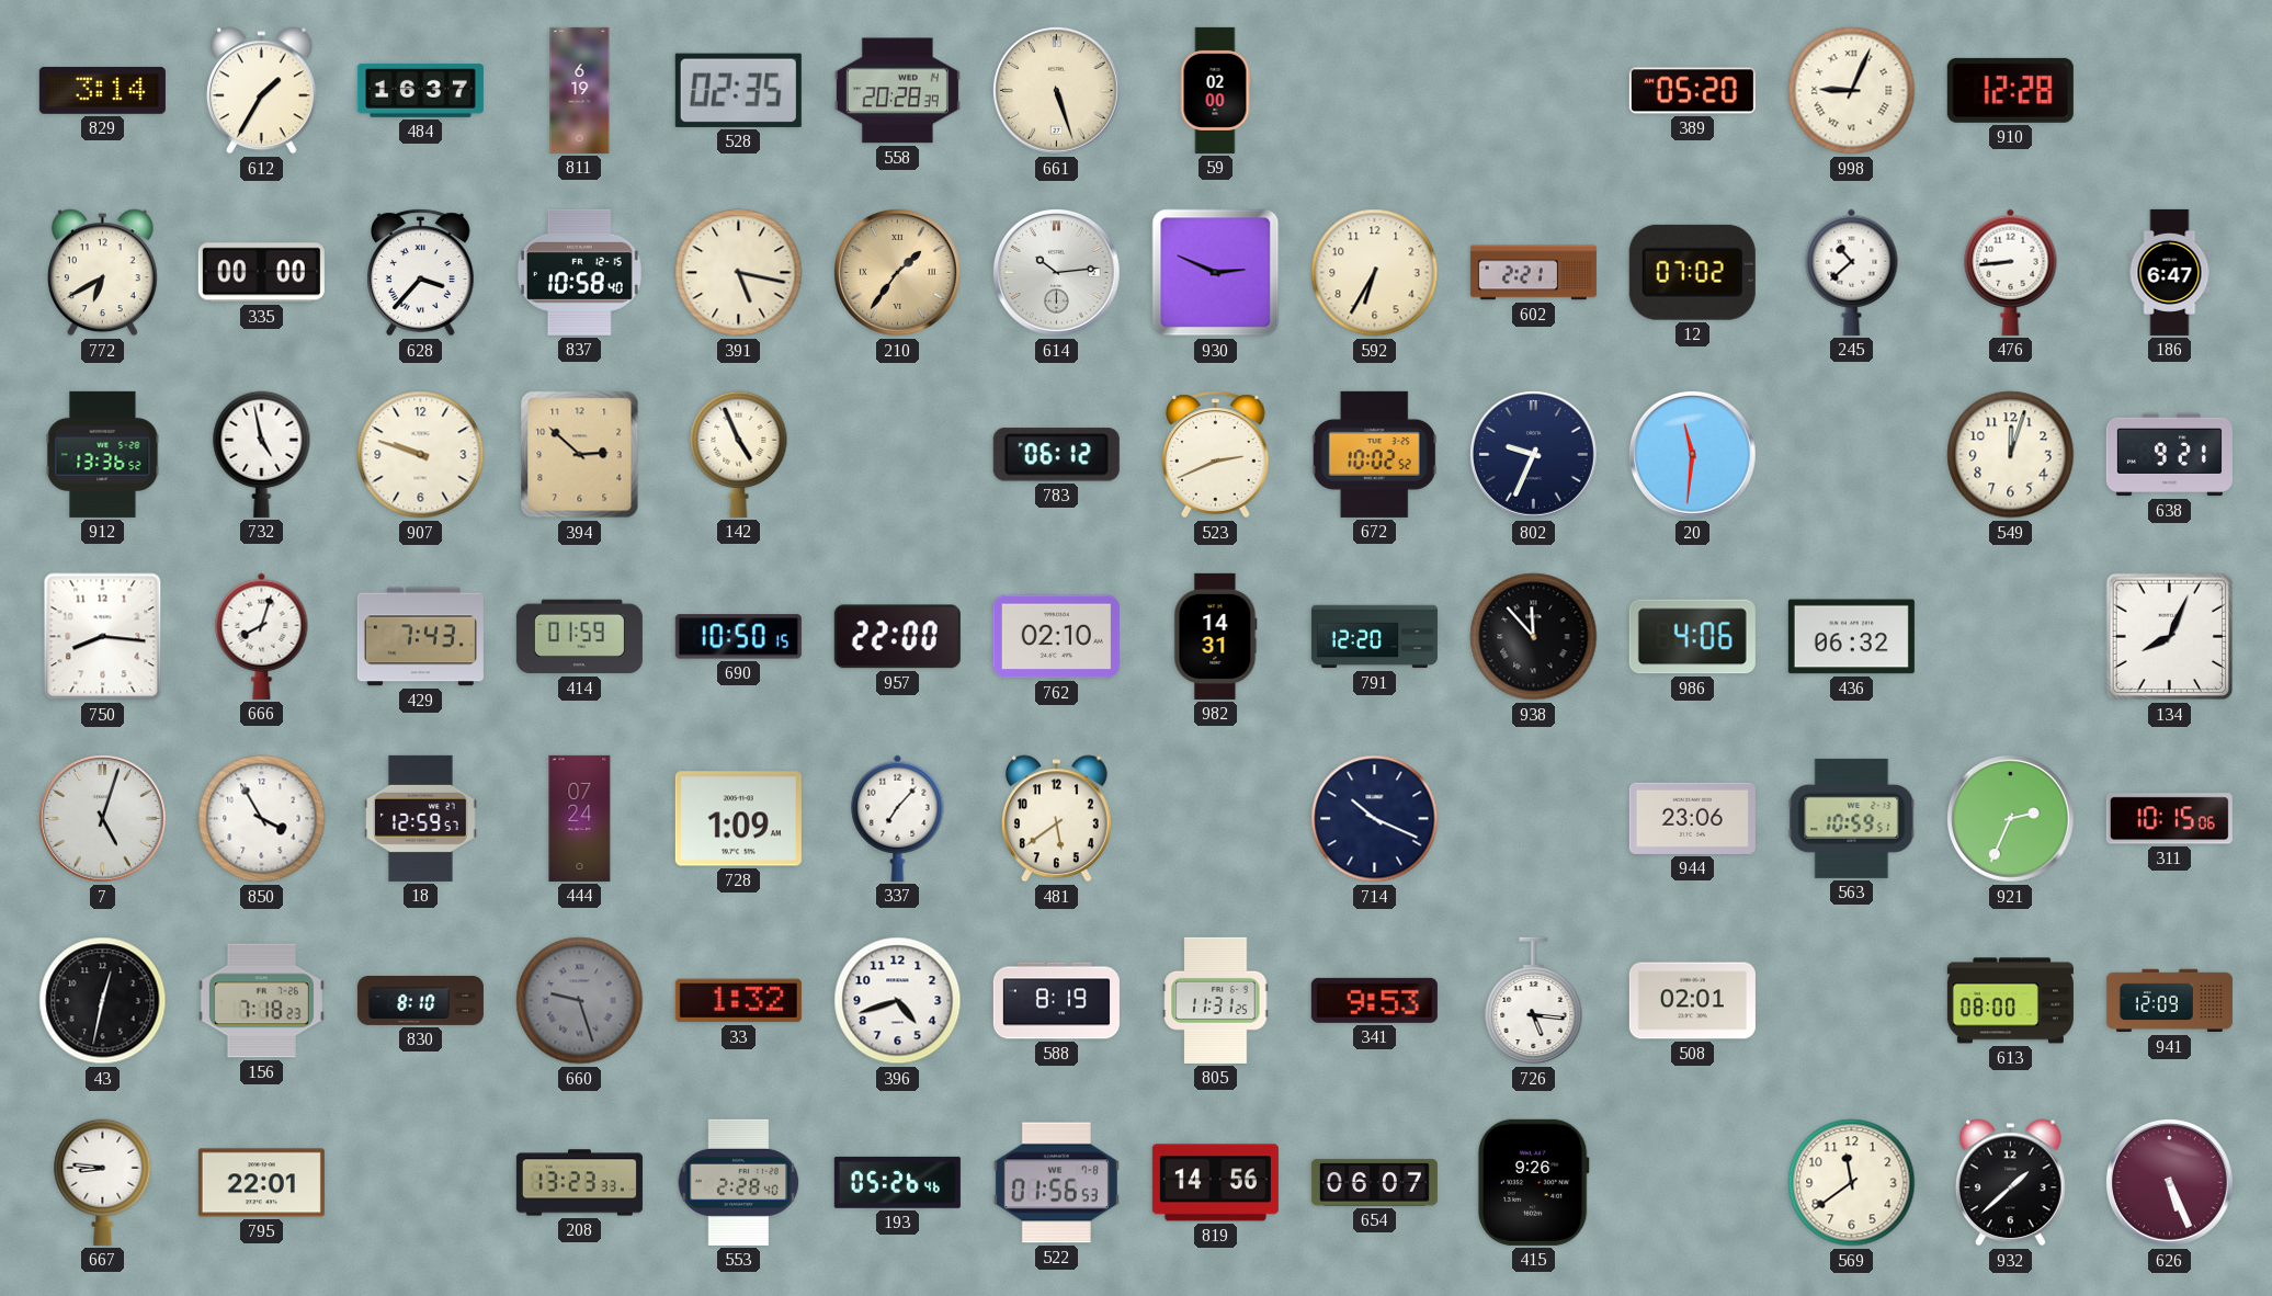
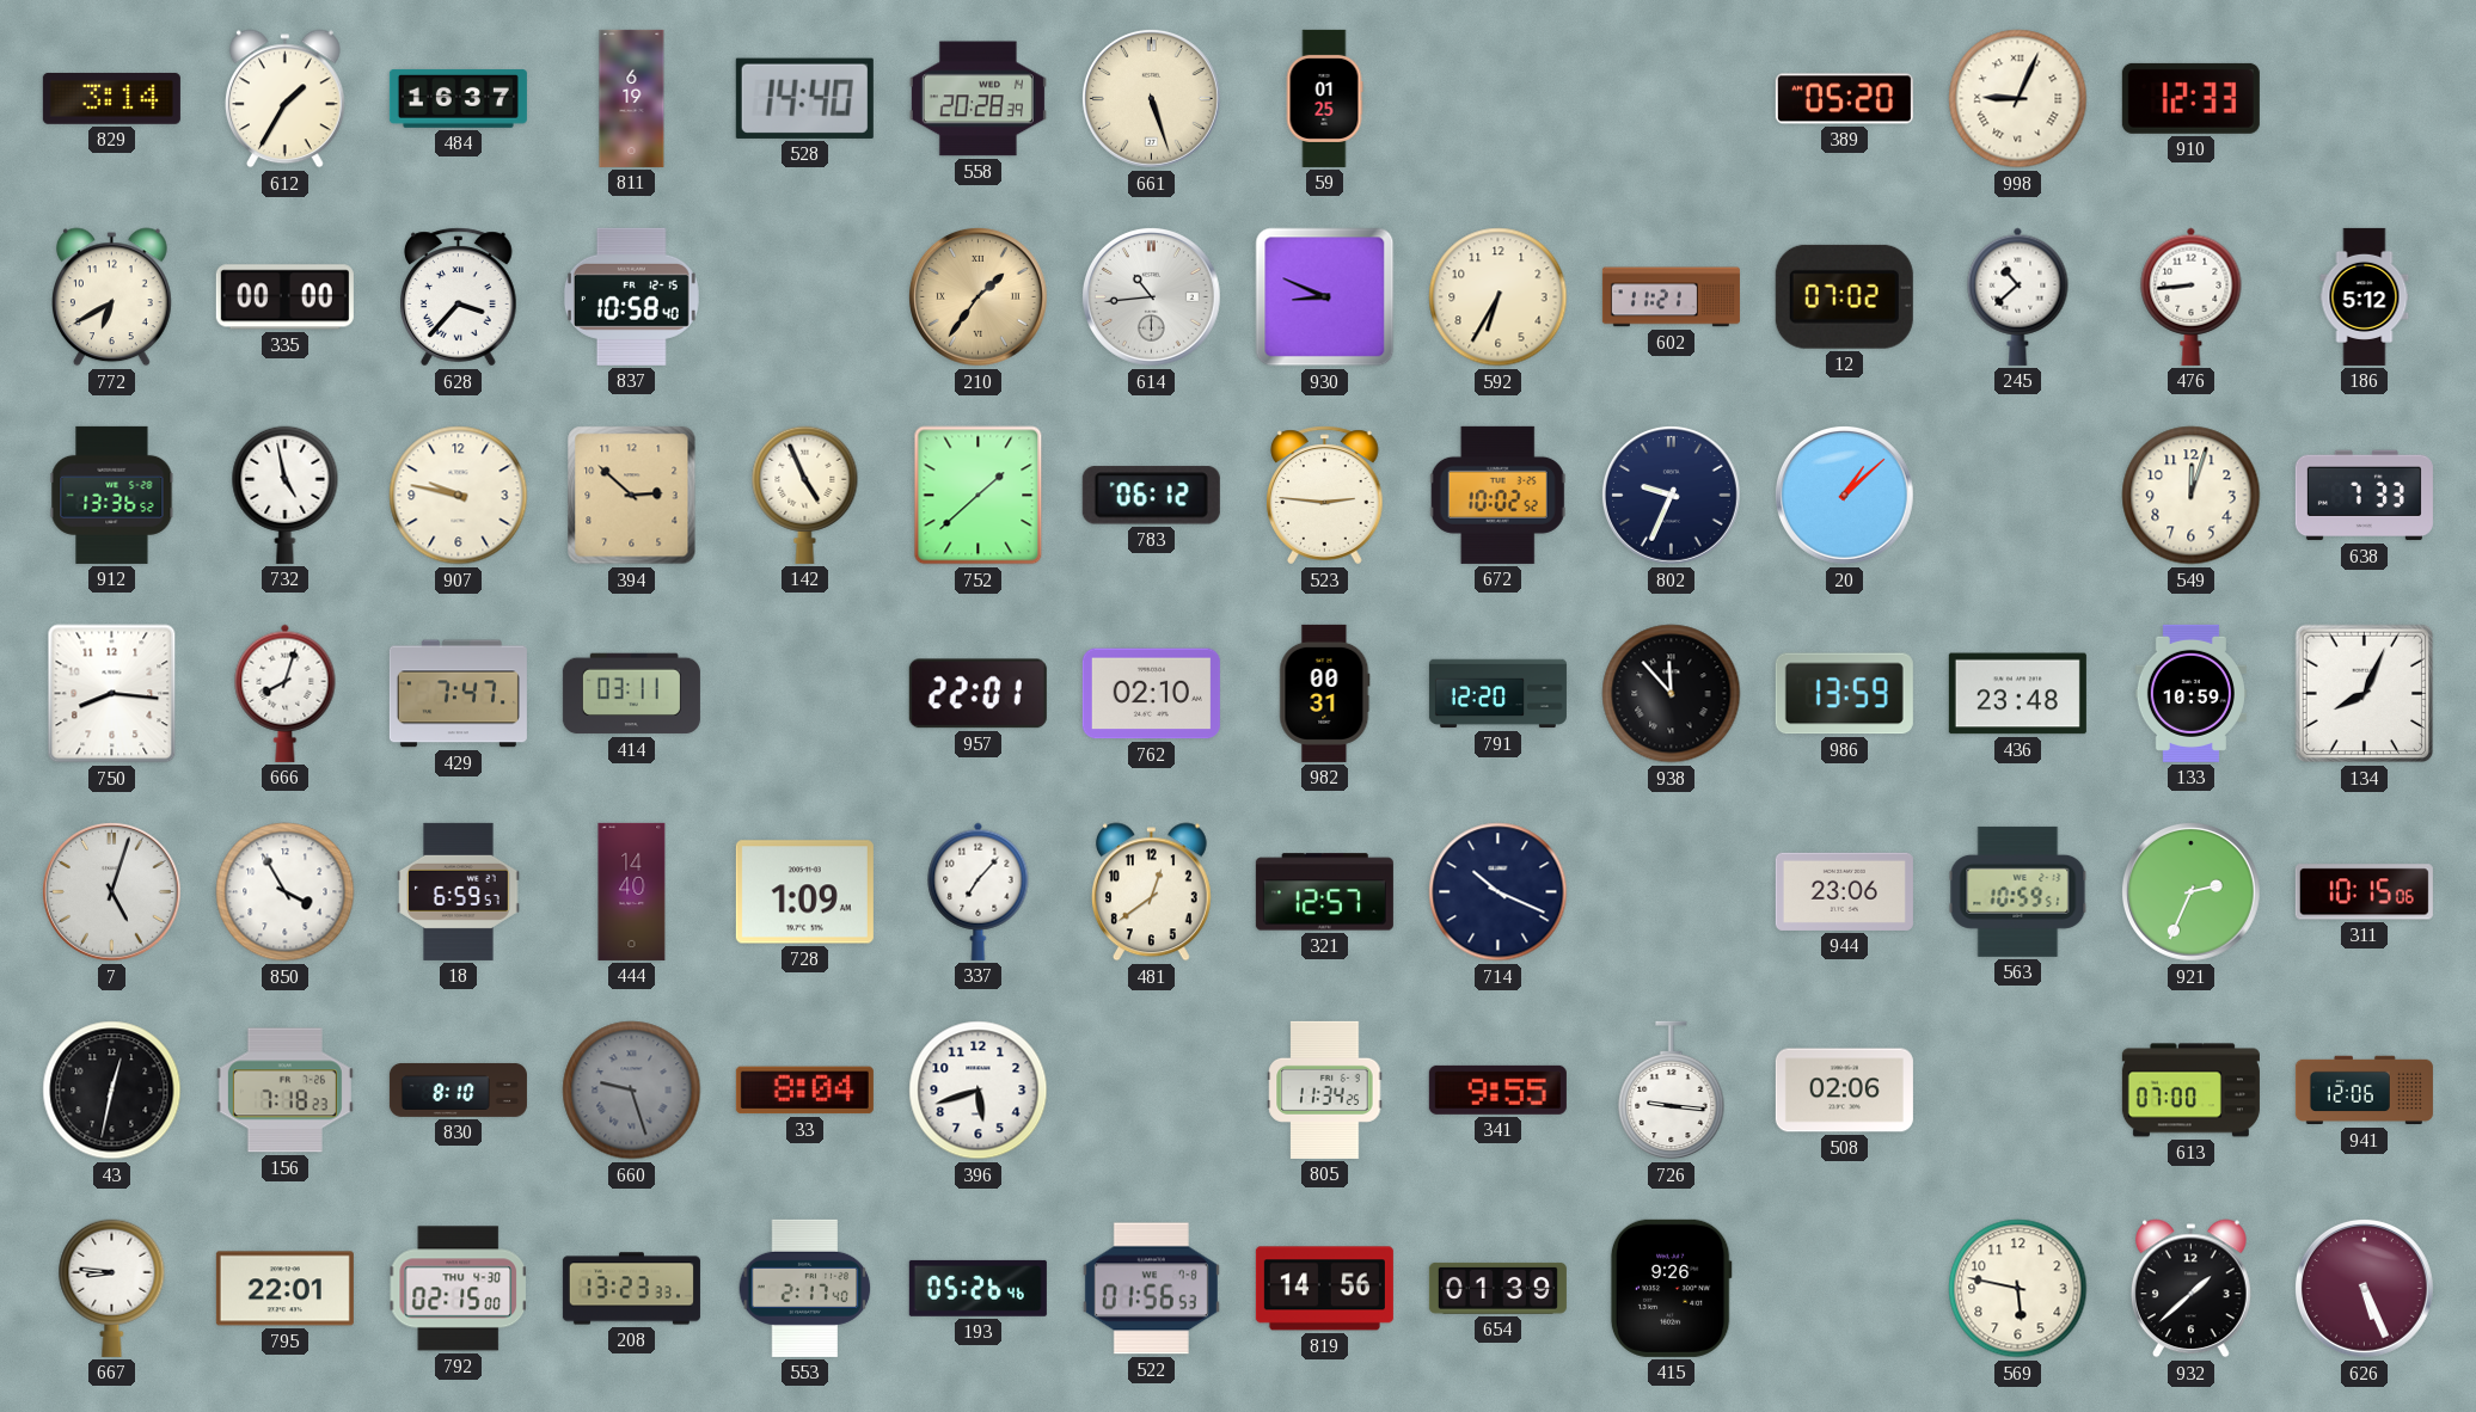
528: 02:35 -> 14:40
59: 02:00 -> 01:25
910: 12:28 -> 12:33
391: 5:17 -> none
614: 10:14 -> 10:44
930: 2:49 -> 8:49
602: 2:21 -> 11:21
186: 6:47 -> 5:12
907: 9:48 -> 9:47
752: none -> 1:38
523: 2:41 -> 2:46
20: 11:31 -> 1:08
638: 9:21 -> 7:33
429: 7:43 -> 7:47
414: 01:59 -> 03:11
690: 10:50 -> none
957: 22:00 -> 22:01
982: 14:31 -> 00:31
986: 4:06 -> 13:59
436: 06:32 -> 23:48
133: none -> 10:59
18: 12:59 -> 6:59
444: 07:24 -> 14:40
481: 5:39 -> 12:39
321: none -> 12:57
33: 1:32 -> 8:04
396: 4:42 -> 5:42
588: 8:19 -> none
805: 11:31 -> 11:34
341: 9:53 -> 9:55
726: 5:16 -> 9:16
508: 02:01 -> 02:06
613: 08:00 -> 07:00
941: 12:09 -> 12:06
792: none -> 02:15
553: 2:28 -> 2:17
654: 06:07 -> 01:39
569: 11:39 -> 5:47
